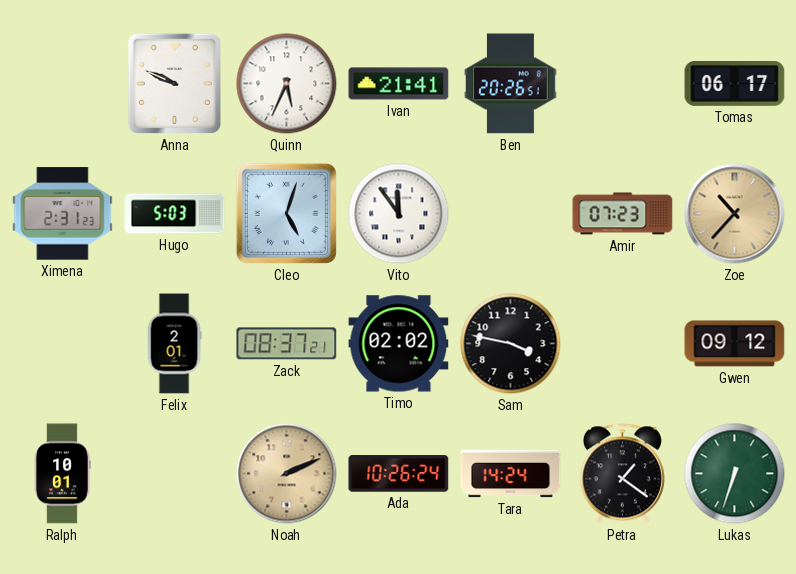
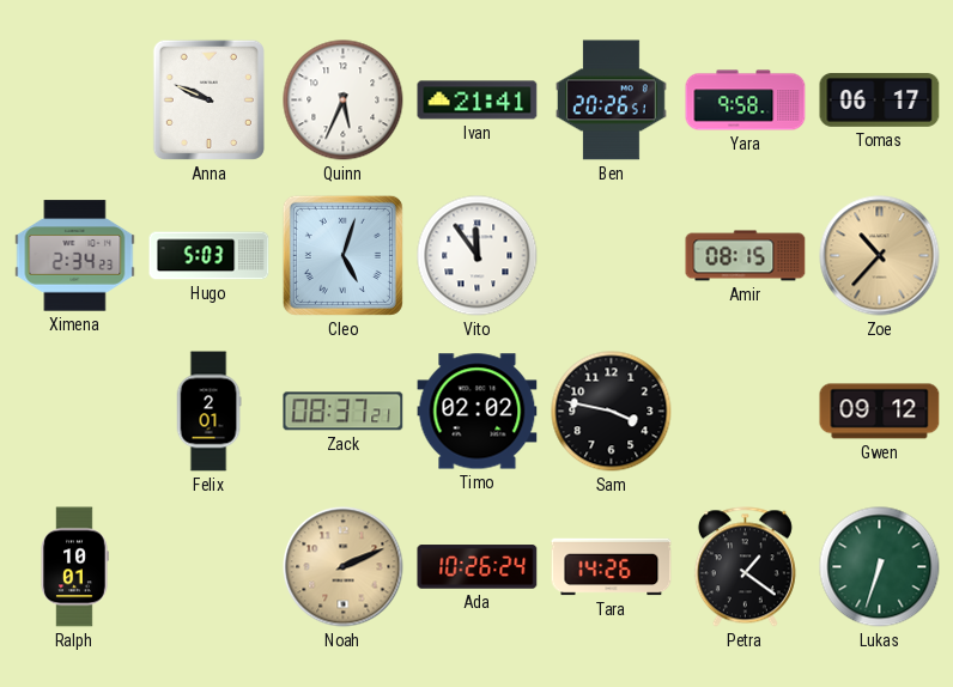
Yara: none -> 9:58
Ximena: 2:31 -> 2:34
Amir: 07:23 -> 08:15
Tara: 14:24 -> 14:26
